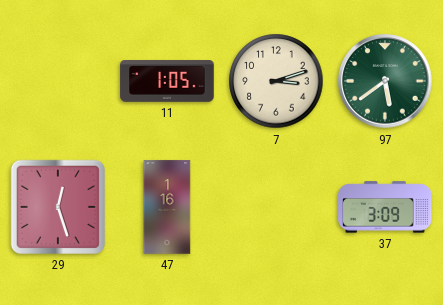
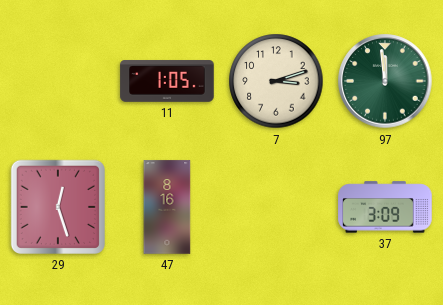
97: 5:39 -> 11:59
47: 1:16 -> 8:16
